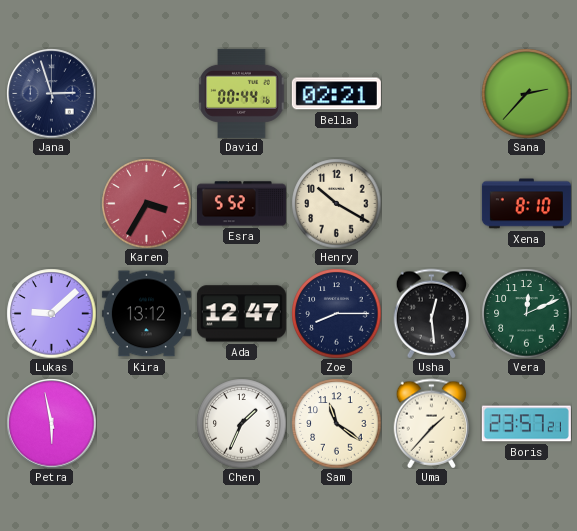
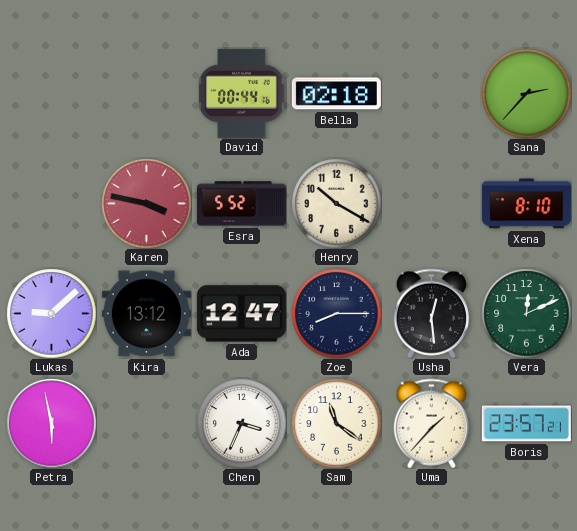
Jana: 2:57 -> none
Bella: 02:21 -> 02:18
Karen: 3:35 -> 3:47
Chen: 1:34 -> 3:34
